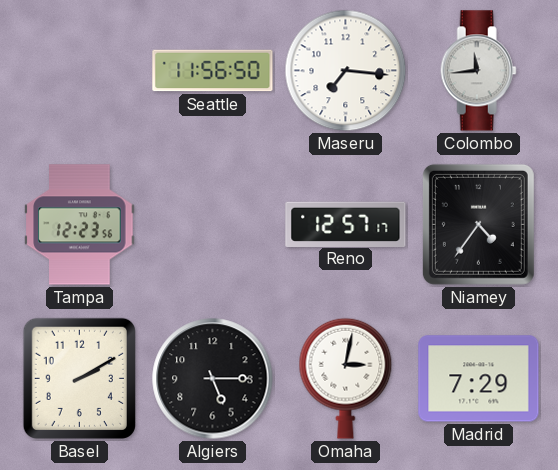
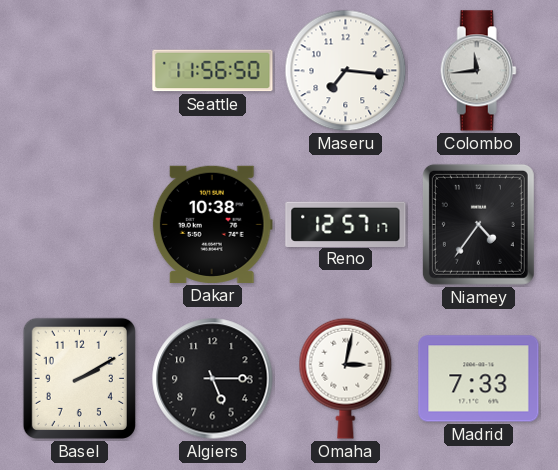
Tampa: 12:23 -> none
Dakar: none -> 10:38
Madrid: 7:29 -> 7:33
